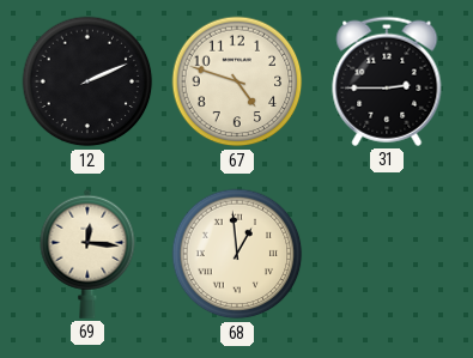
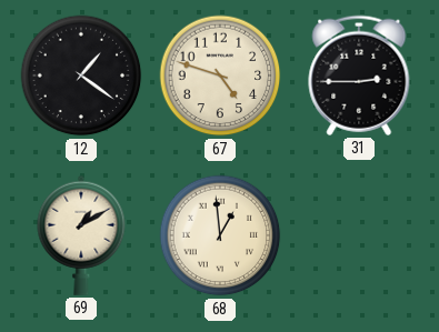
12: 2:11 -> 1:21
69: 12:16 -> 1:10
